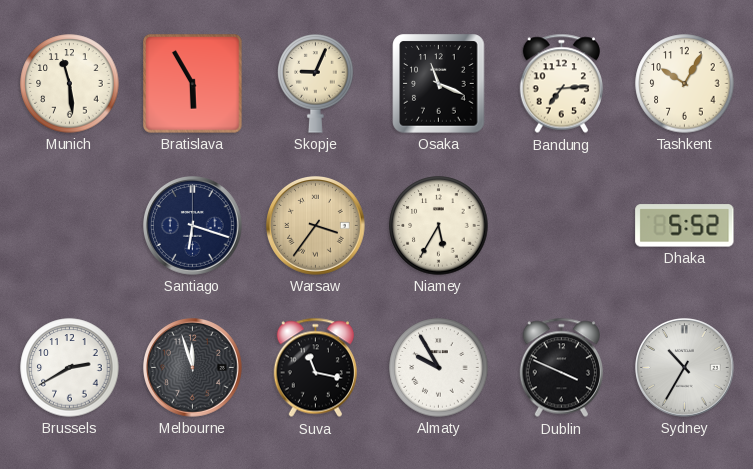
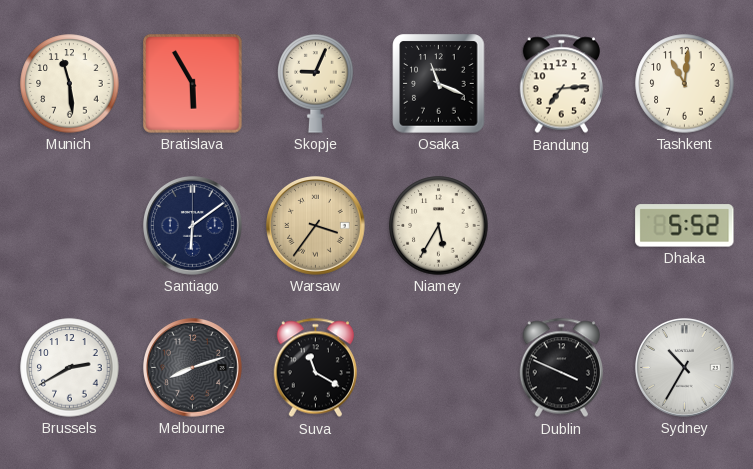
Tashkent: 10:05 -> 11:01
Santiago: 6:18 -> 6:09
Melbourne: 11:57 -> 8:12
Suva: 11:17 -> 11:20
Almaty: 9:55 -> none
